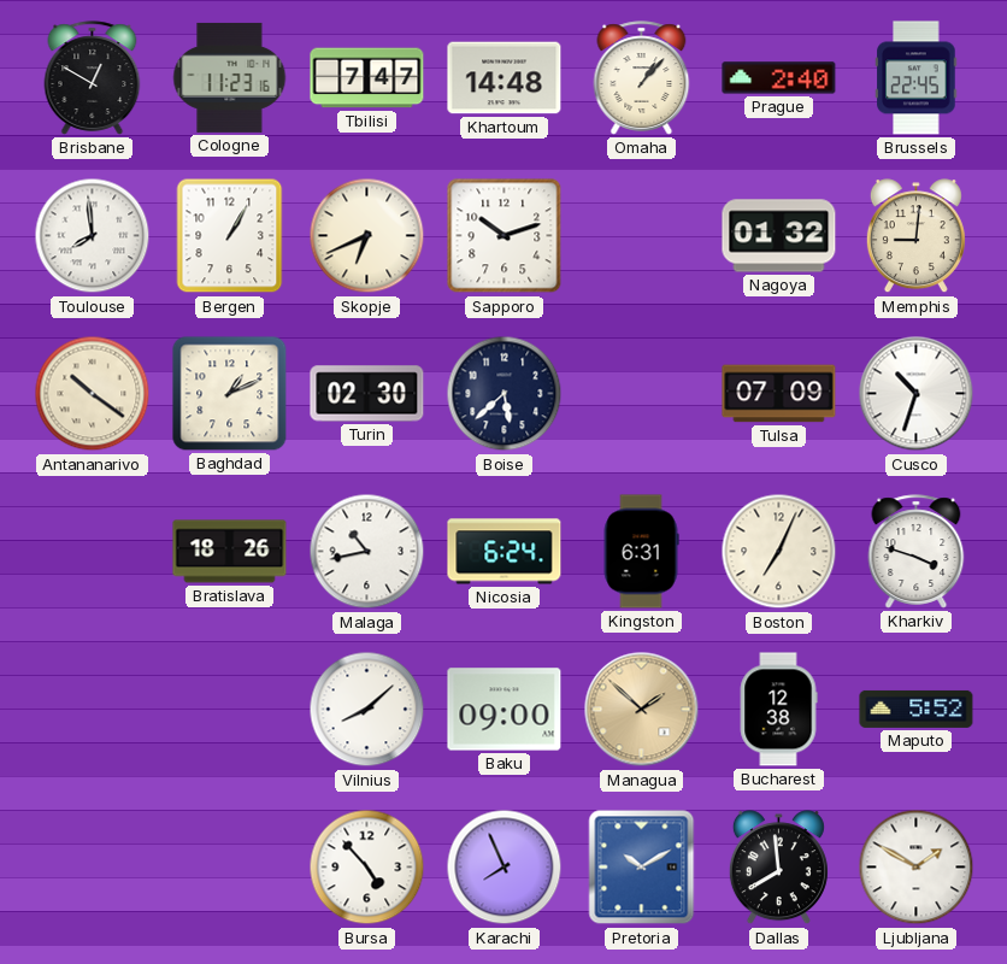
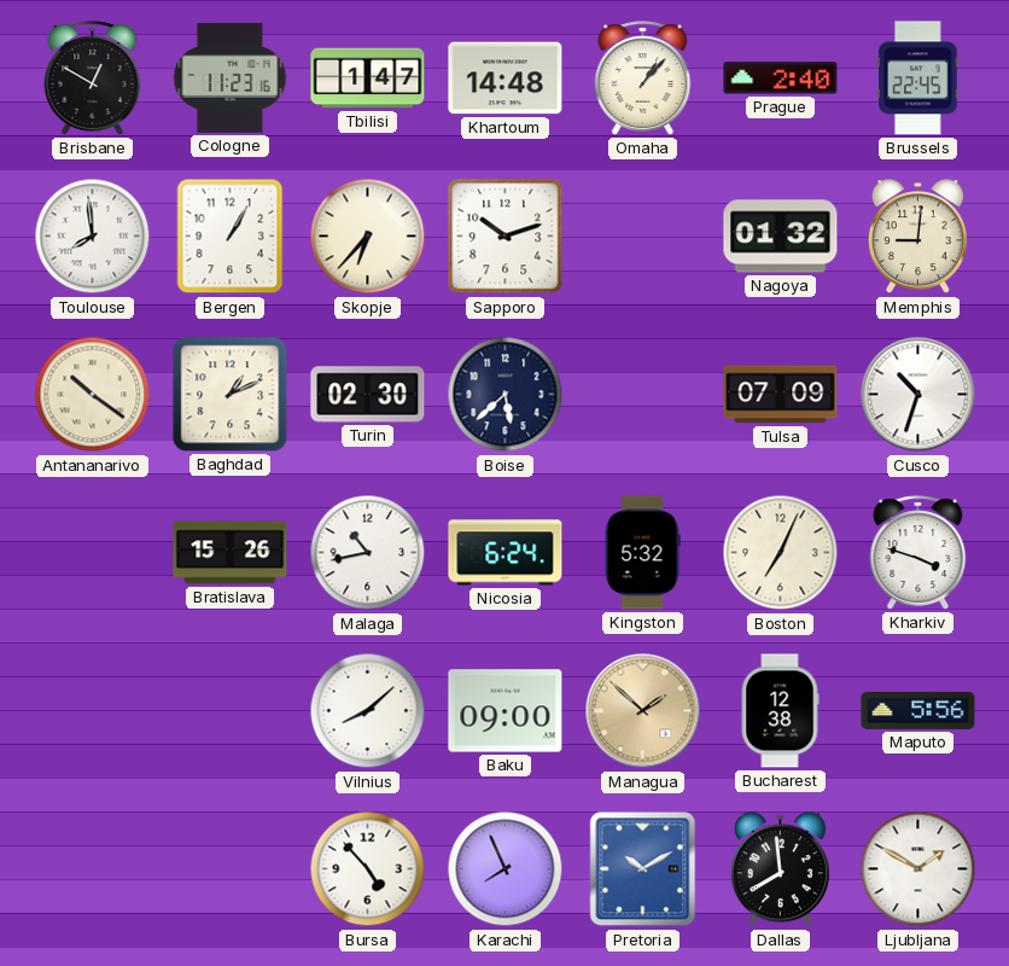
Tbilisi: 7:47 -> 1:47
Skopje: 6:41 -> 6:37
Bratislava: 18:26 -> 15:26
Kingston: 6:31 -> 5:32
Maputo: 5:52 -> 5:56
